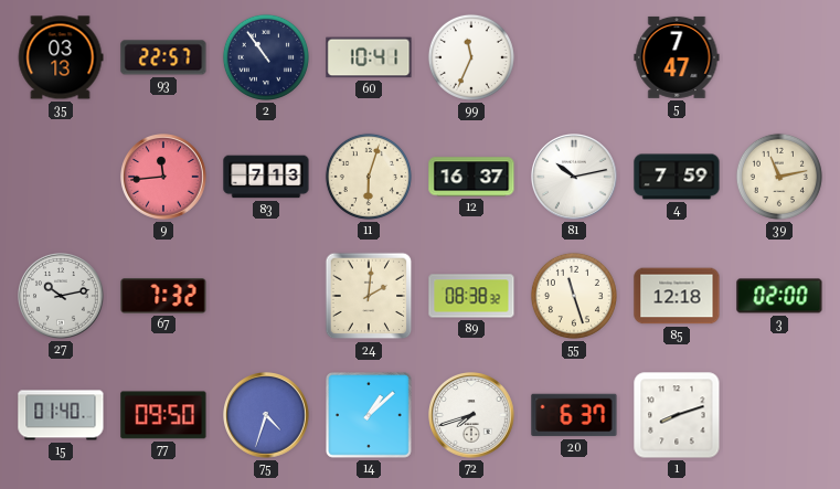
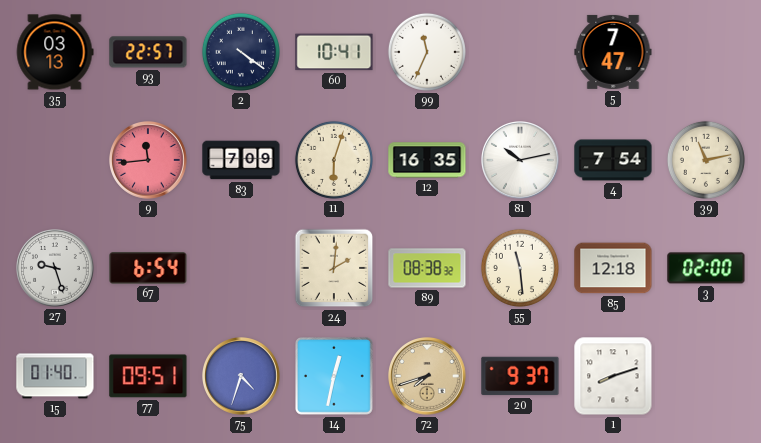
2: 10:54 -> 4:21
83: 7:13 -> 7:09
12: 16:37 -> 16:35
4: 7:59 -> 7:54
27: 10:13 -> 9:27
67: 7:32 -> 6:54
55: 11:27 -> 11:29
77: 09:50 -> 09:51
14: 1:08 -> 12:32
72 dial: white -> champagne
20: 6:37 -> 9:37
